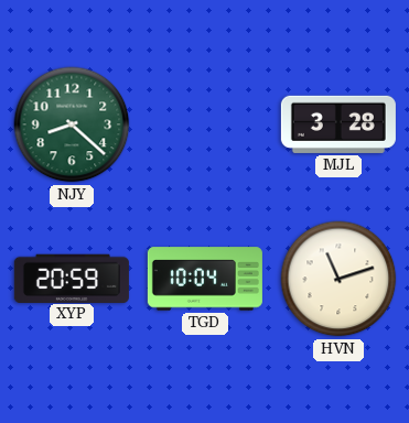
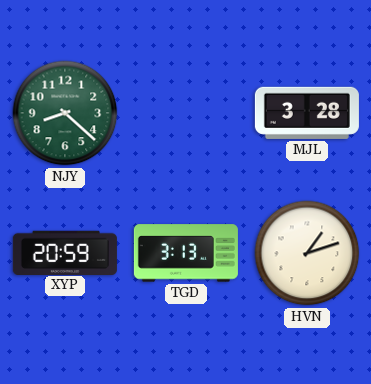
TGD: 10:04 -> 3:13
HVN: 11:12 -> 1:12
